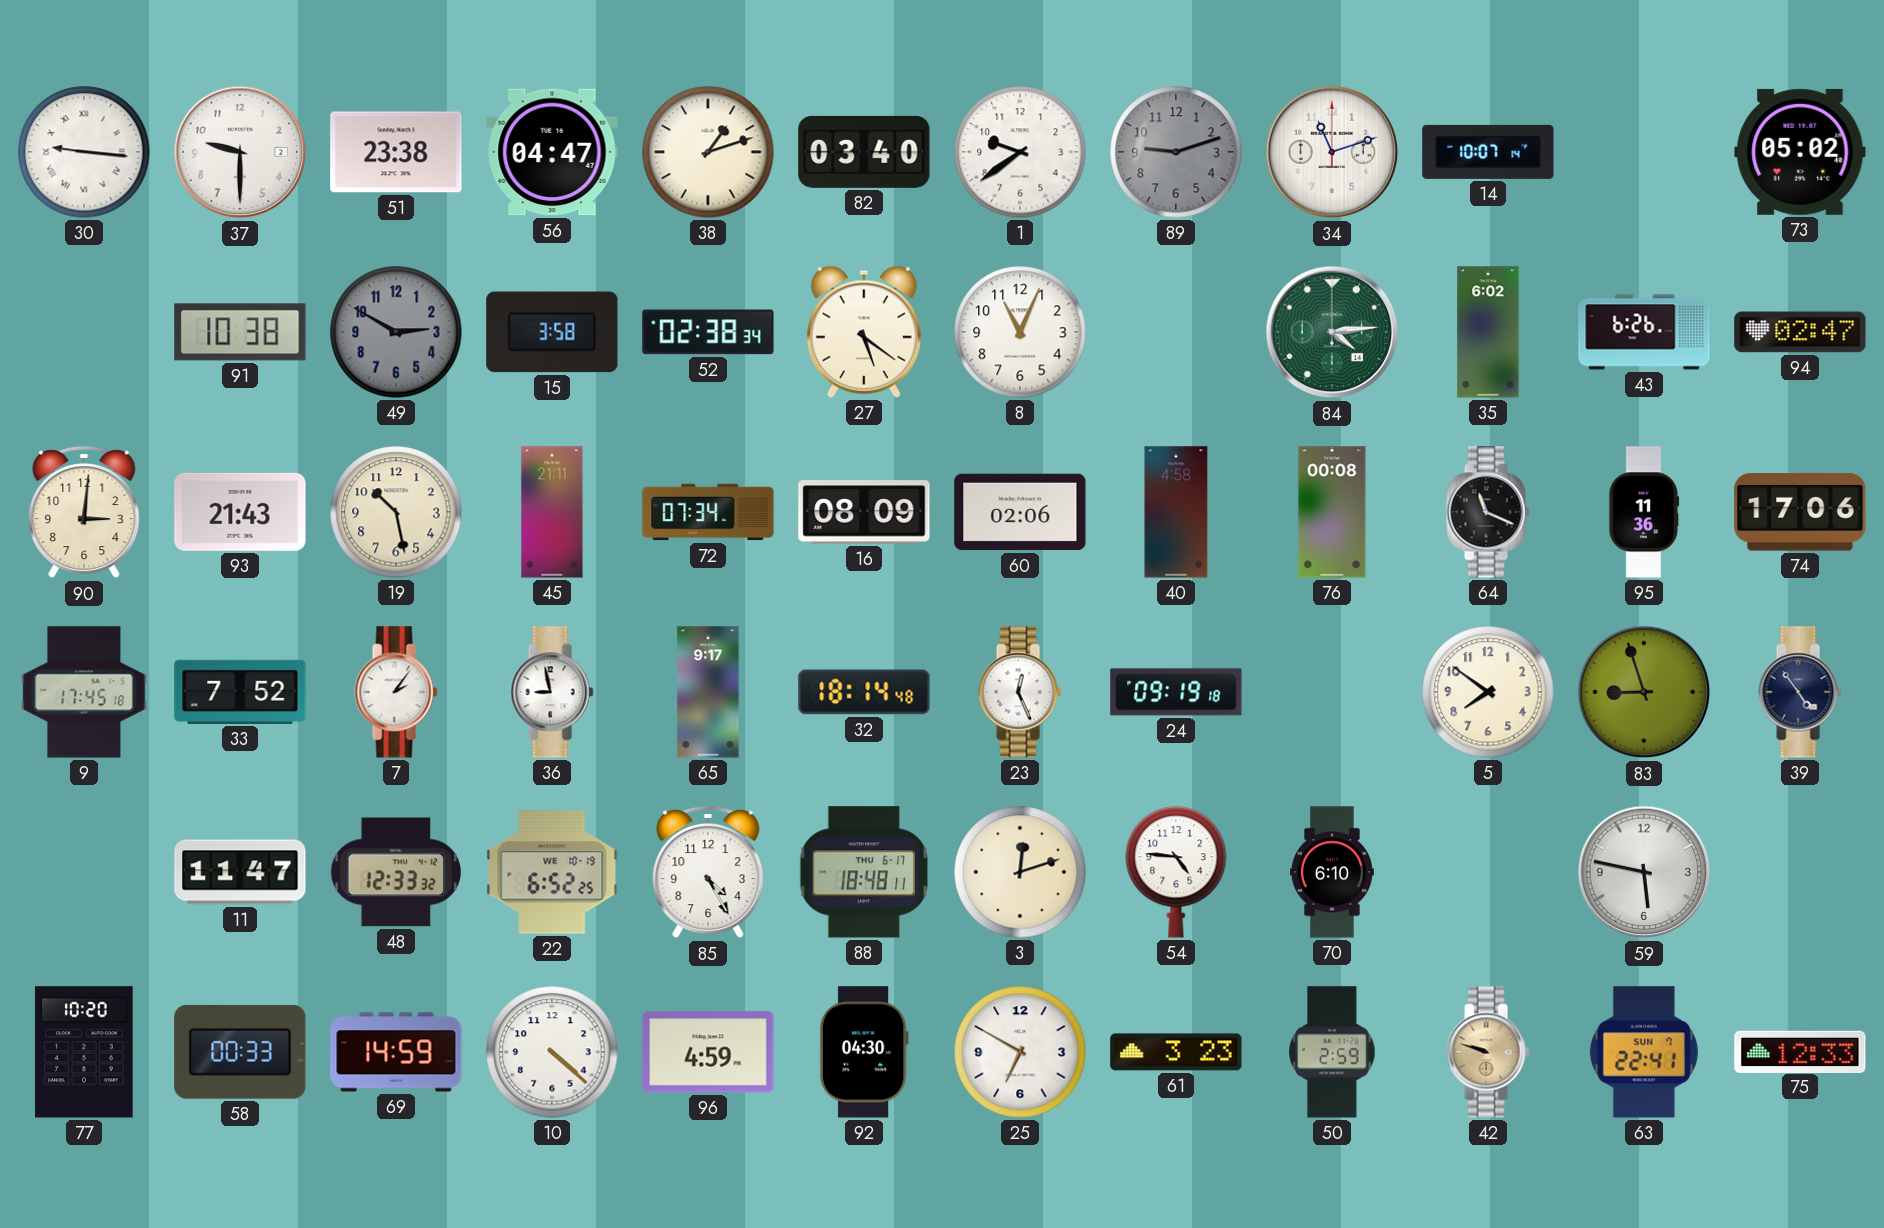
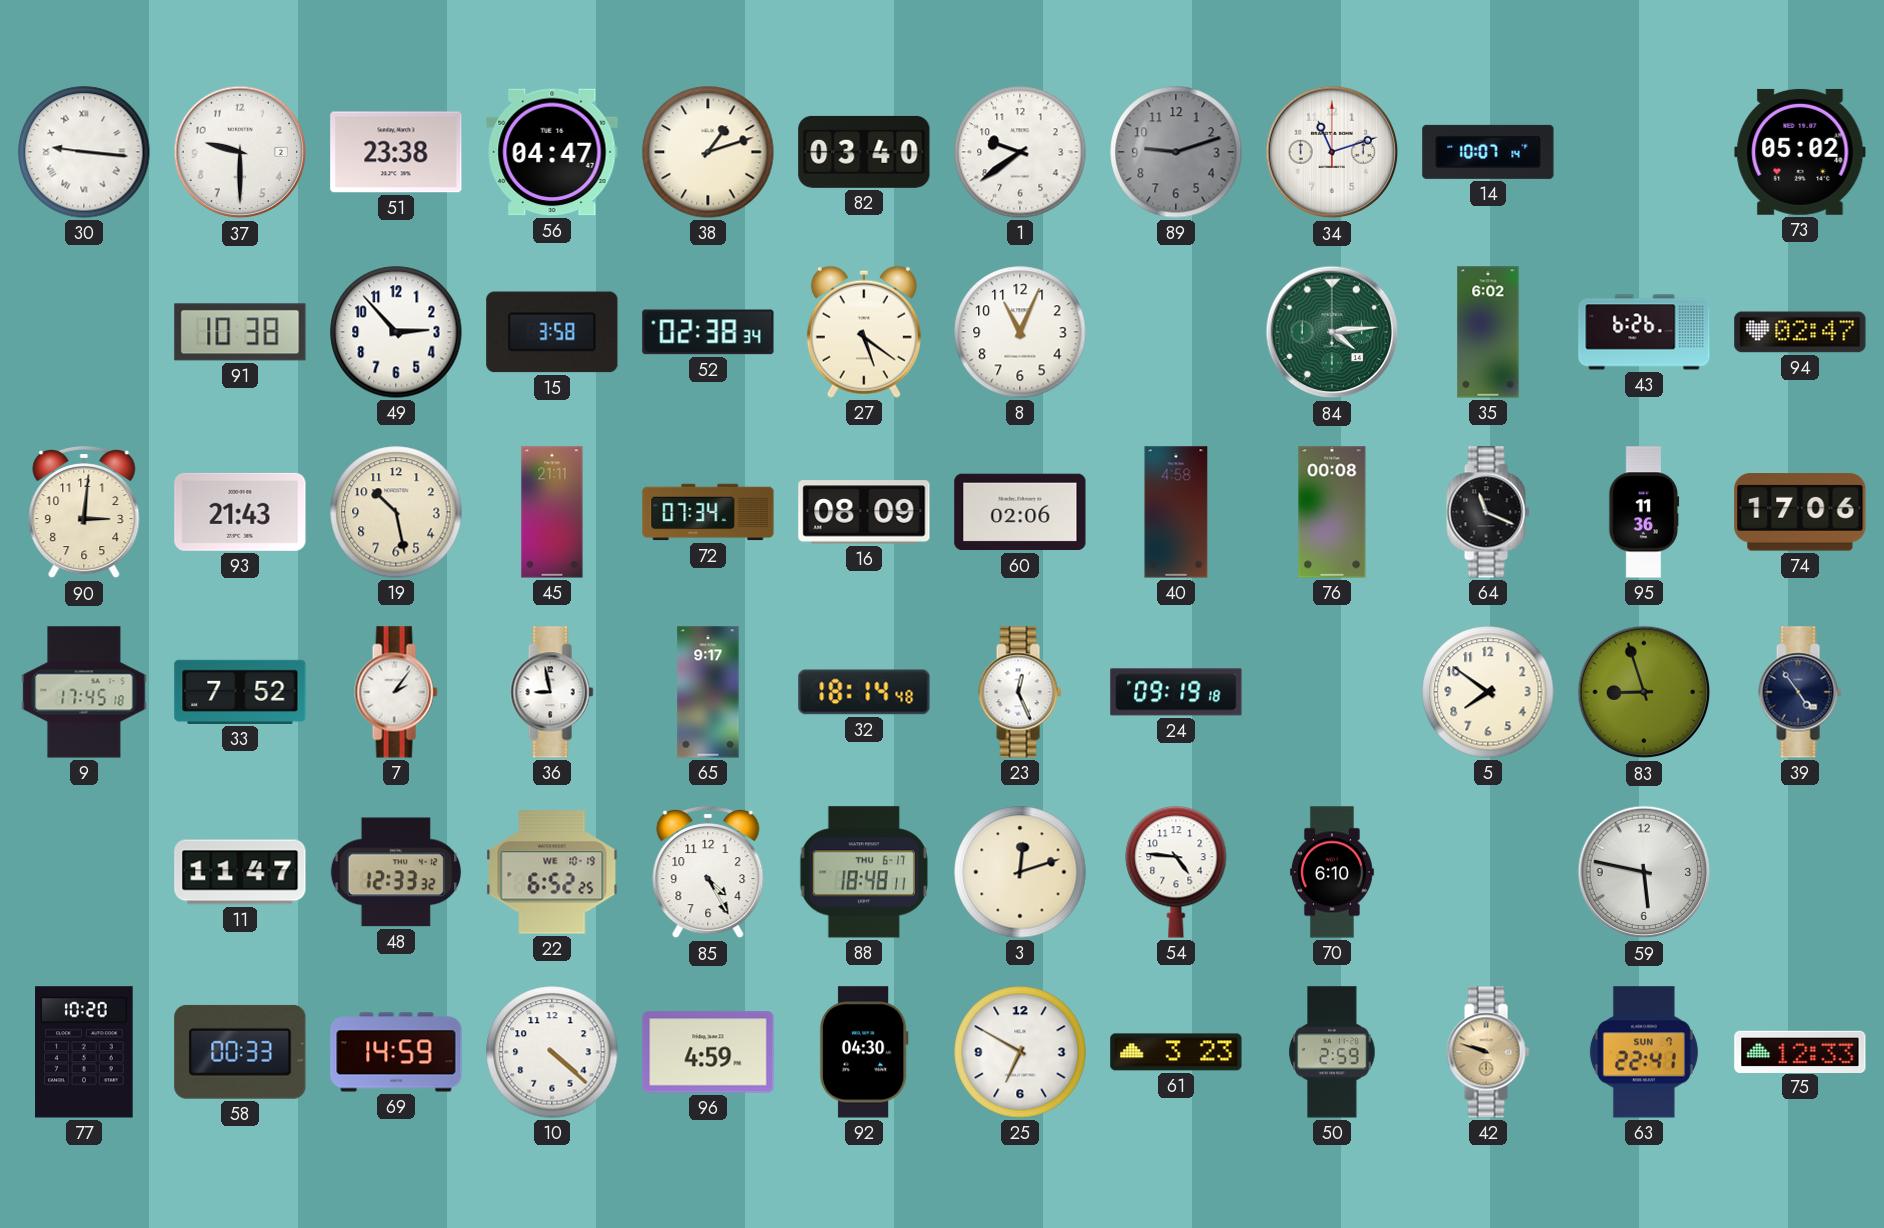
49: 2:50 -> 2:53
49 dial: grey -> white
